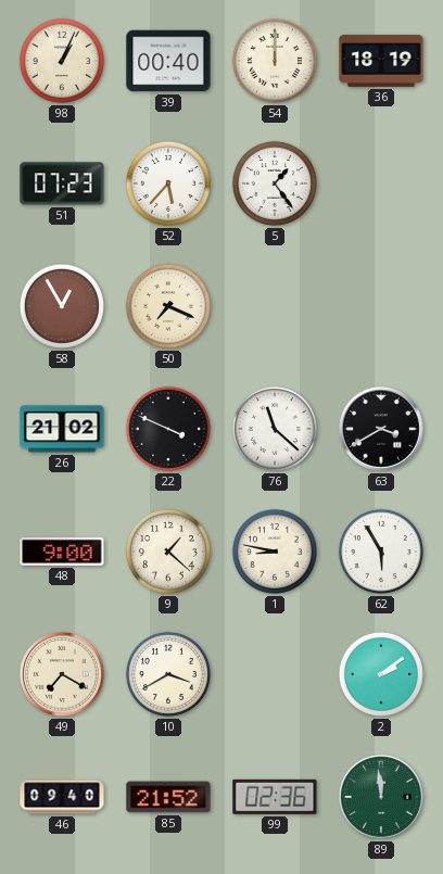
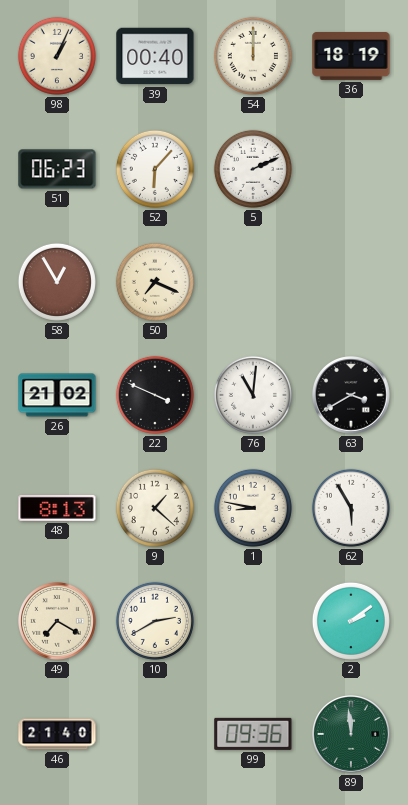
51: 07:23 -> 06:23
52: 5:37 -> 6:07
5: 1:24 -> 2:11
76: 11:22 -> 11:01
48: 9:00 -> 8:13
10: 3:40 -> 2:40
46: 09:40 -> 21:40
85: 21:52 -> none
99: 02:36 -> 09:36
